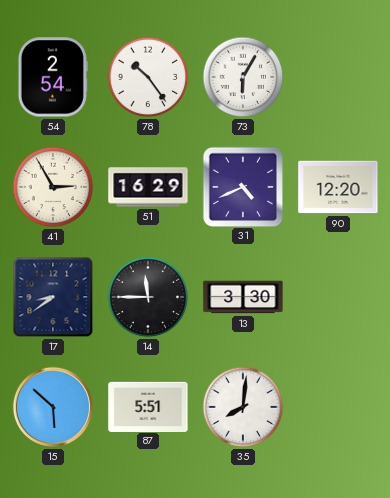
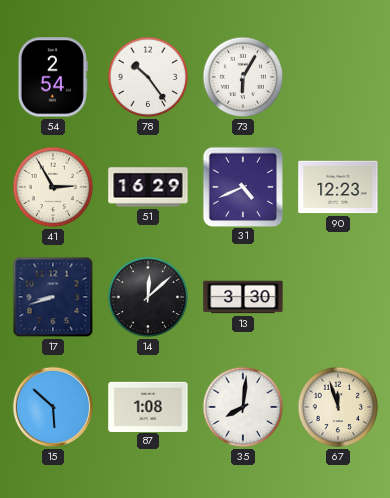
90: 12:20 -> 12:23
17: 8:39 -> 8:42
14: 11:45 -> 12:08
87: 5:51 -> 1:08
67: none -> 11:57
